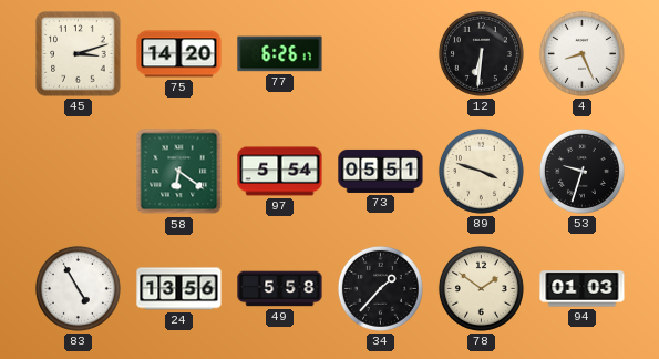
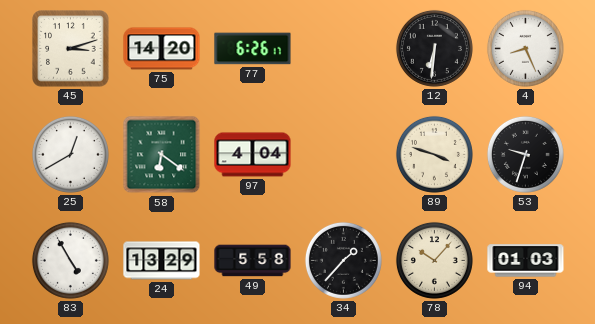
25: none -> 12:40
97: 5:54 -> 4:04
73: 05:51 -> none
24: 13:56 -> 13:29
78: 1:51 -> 10:07
